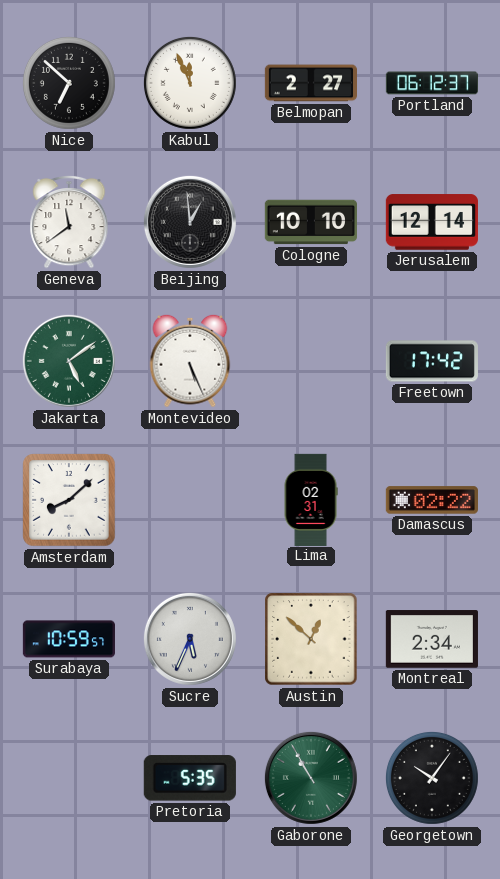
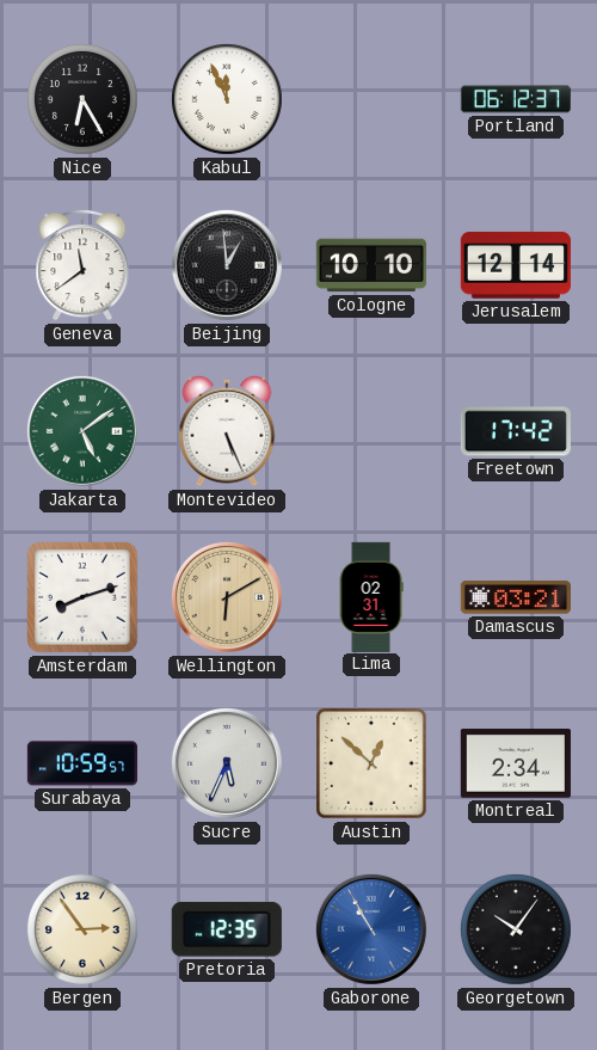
Nice: 6:52 -> 6:25
Belmopan: 2:27 -> none
Amsterdam: 8:08 -> 8:12
Wellington: none -> 6:10
Damascus: 02:22 -> 03:21
Bergen: none -> 2:54
Pretoria: 5:35 -> 12:35
Gaborone dial: green -> blue
